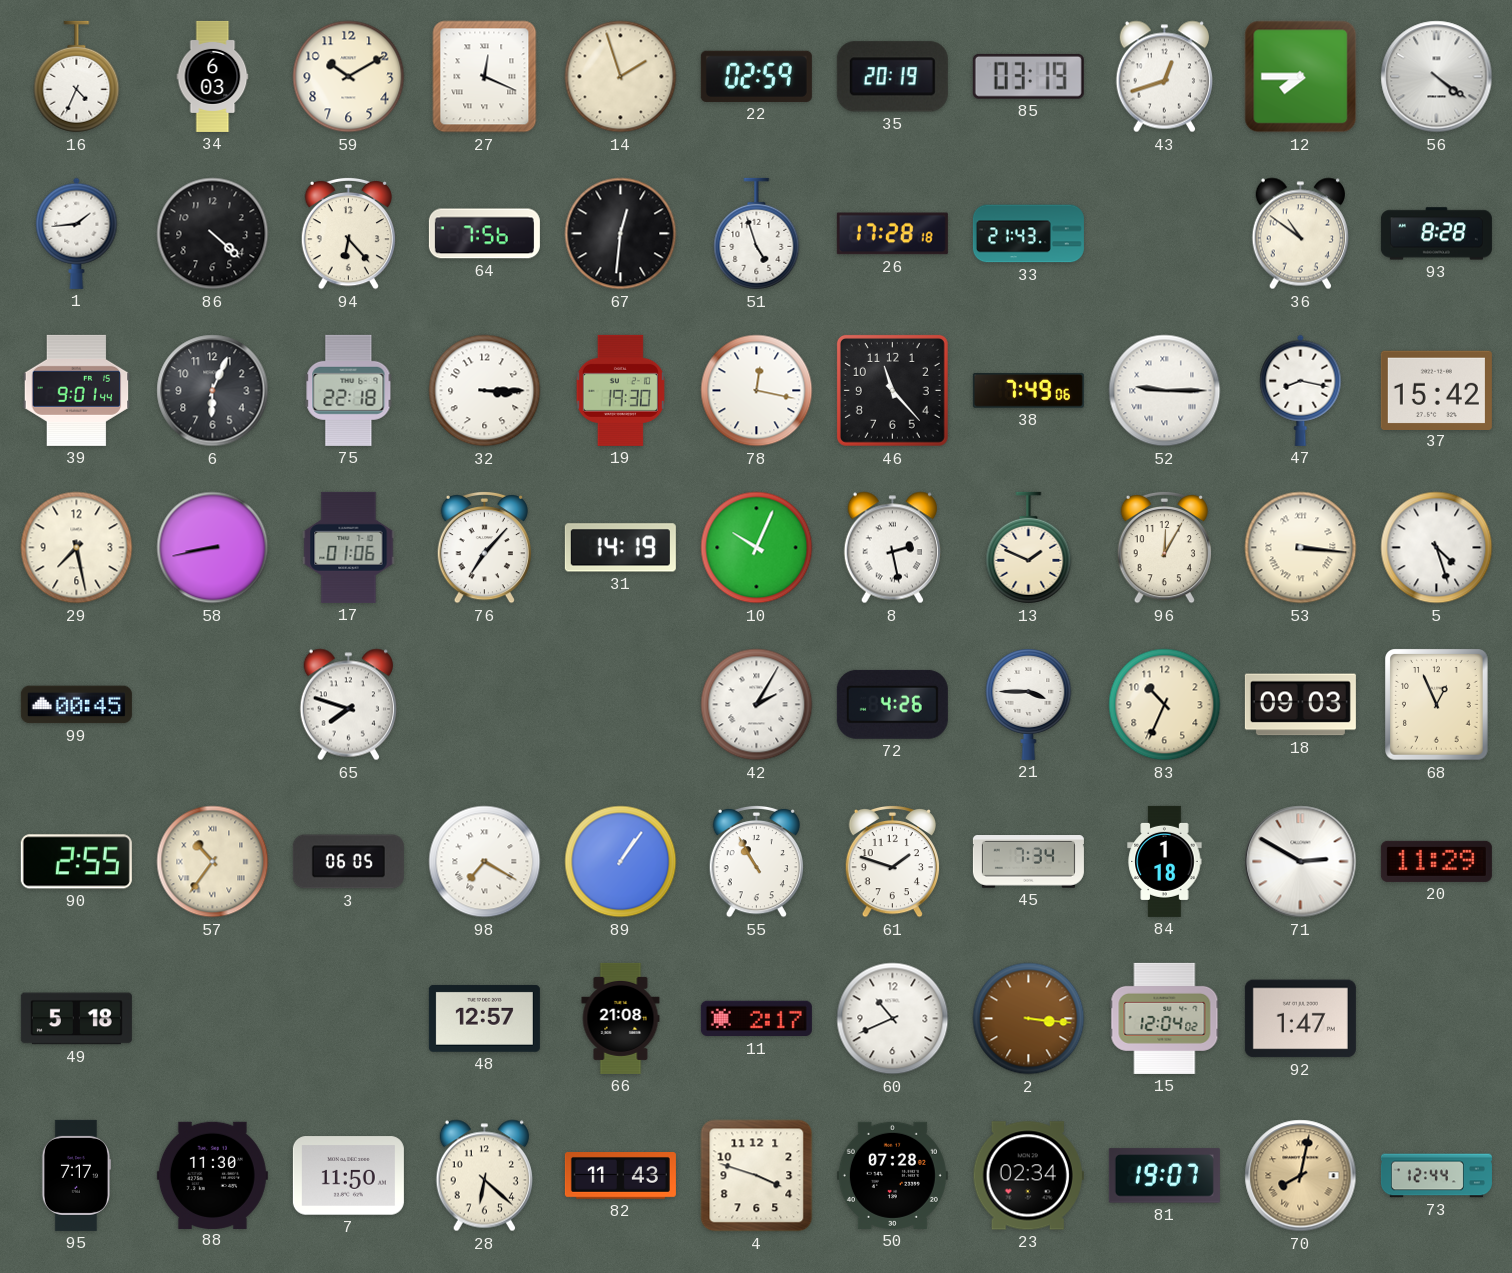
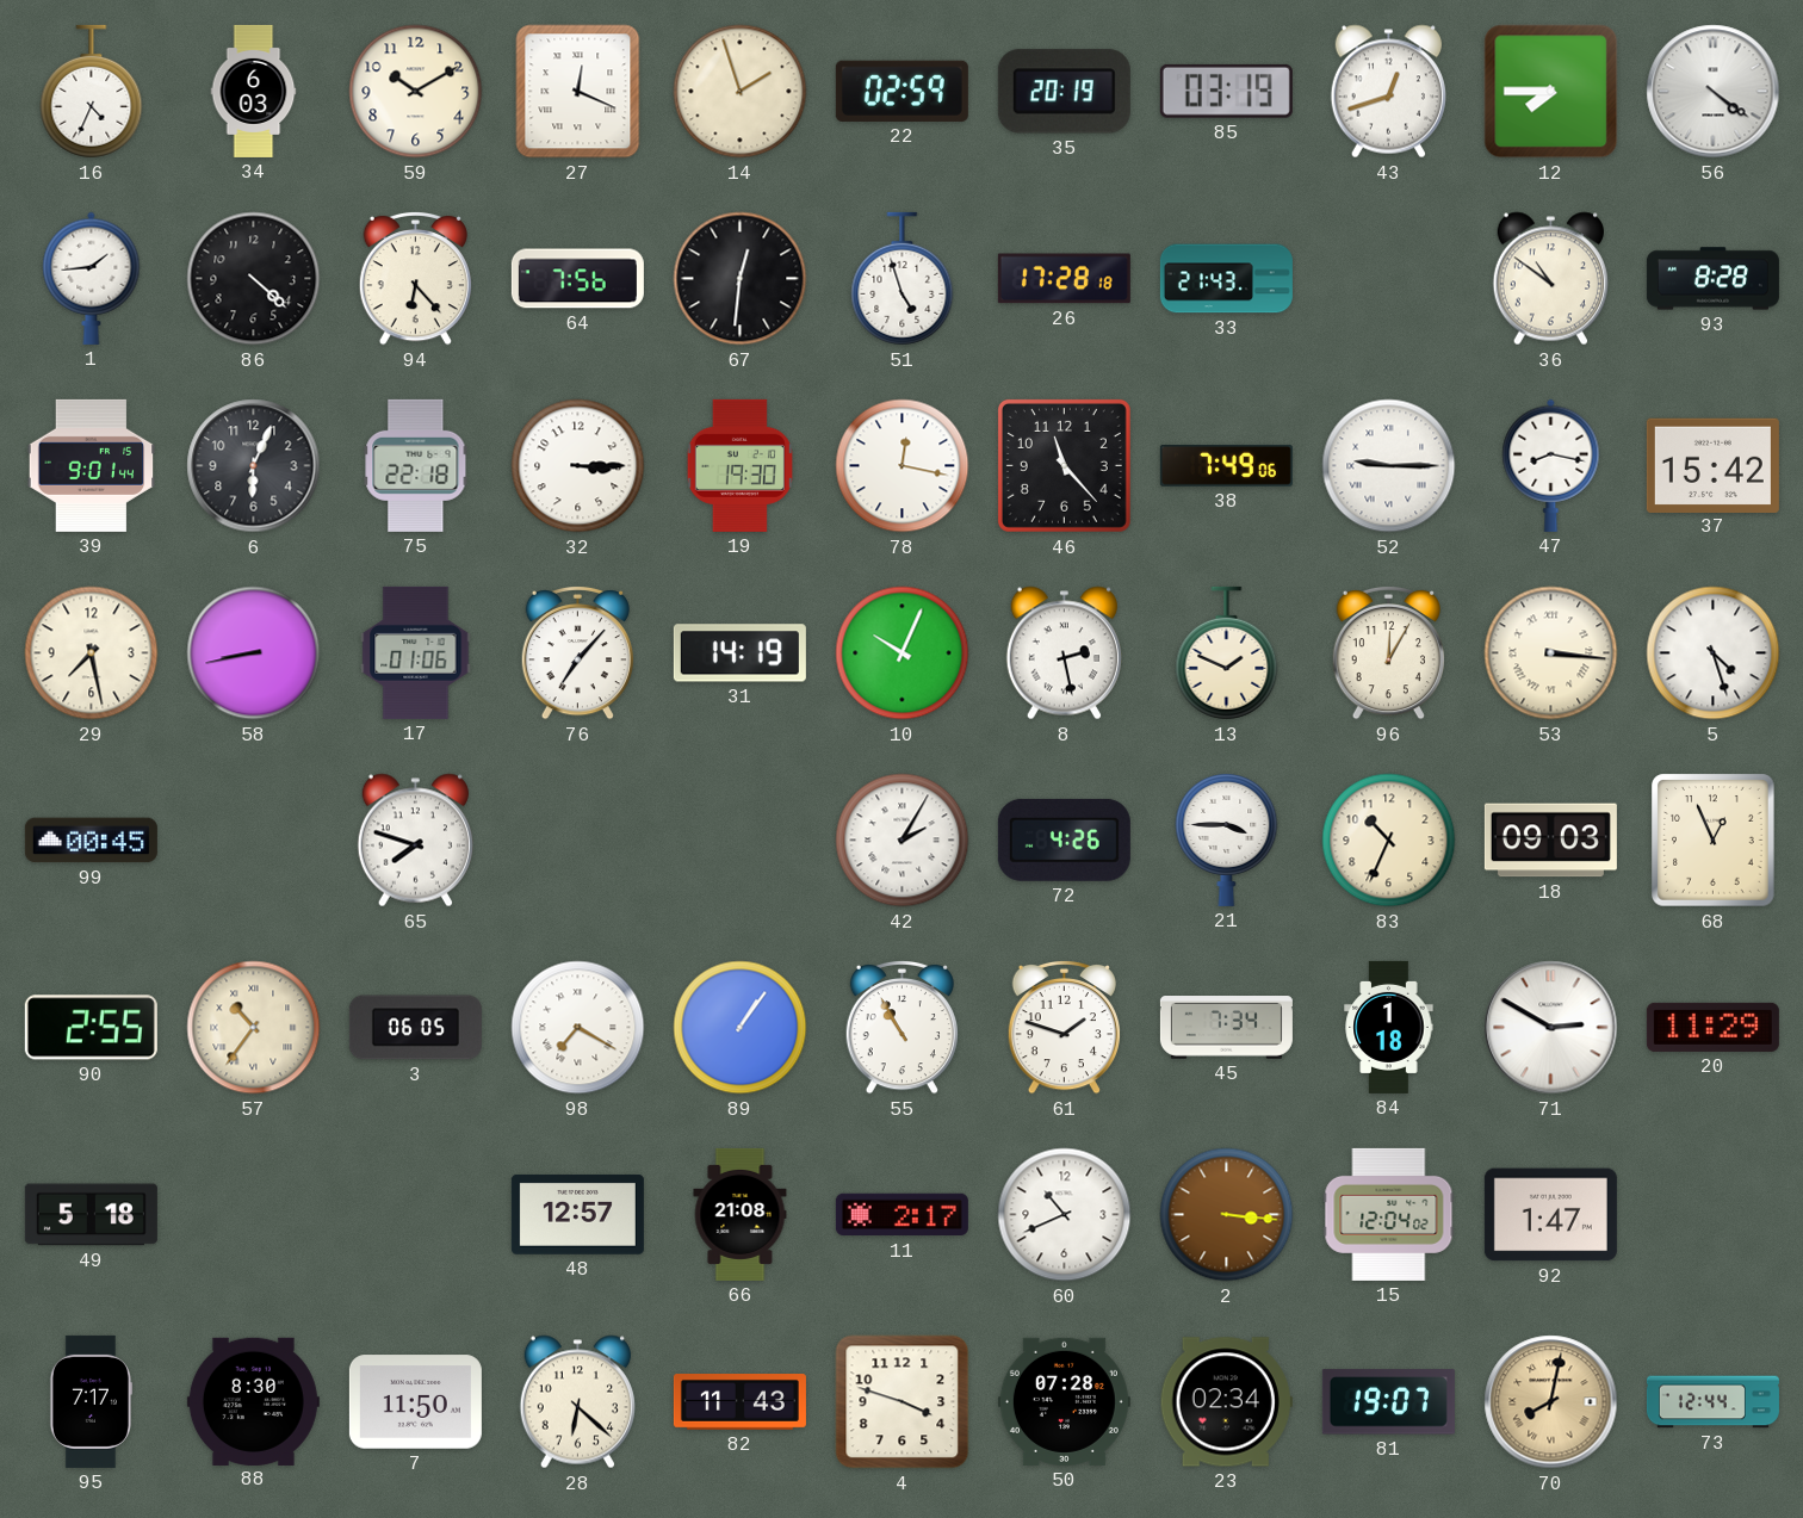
88: 11:30 -> 8:30
